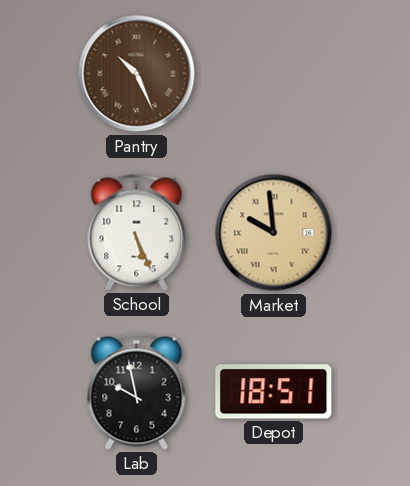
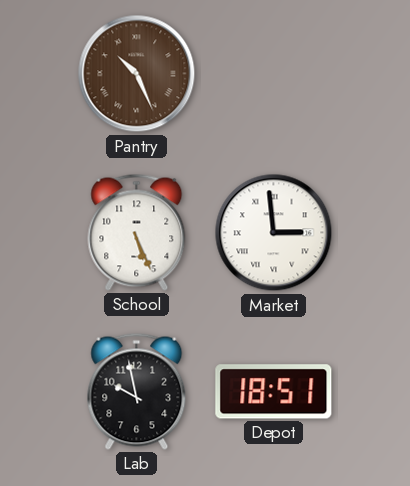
Market: 9:59 -> 2:59
Market dial: champagne -> white
